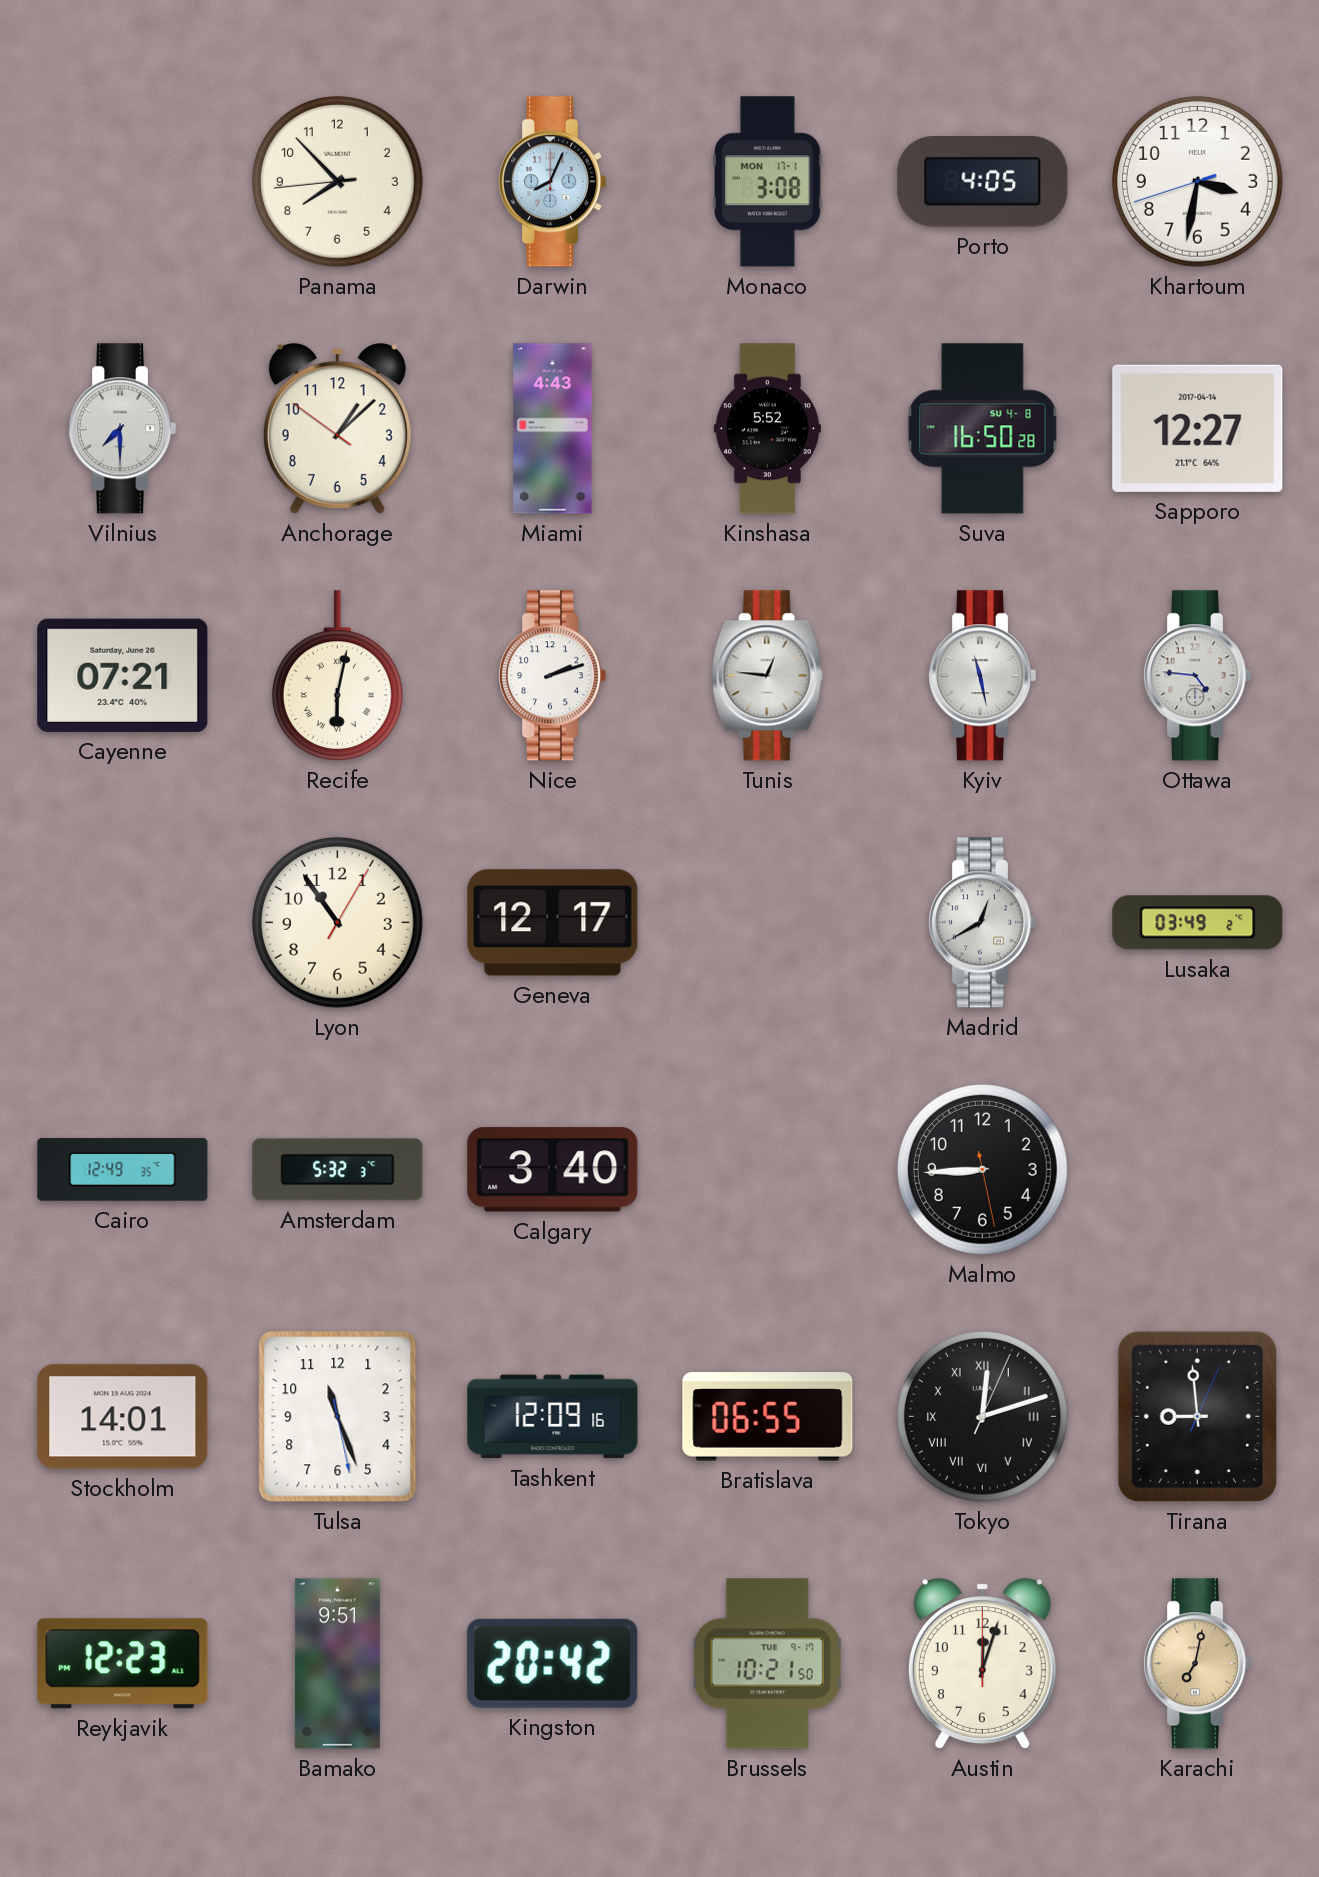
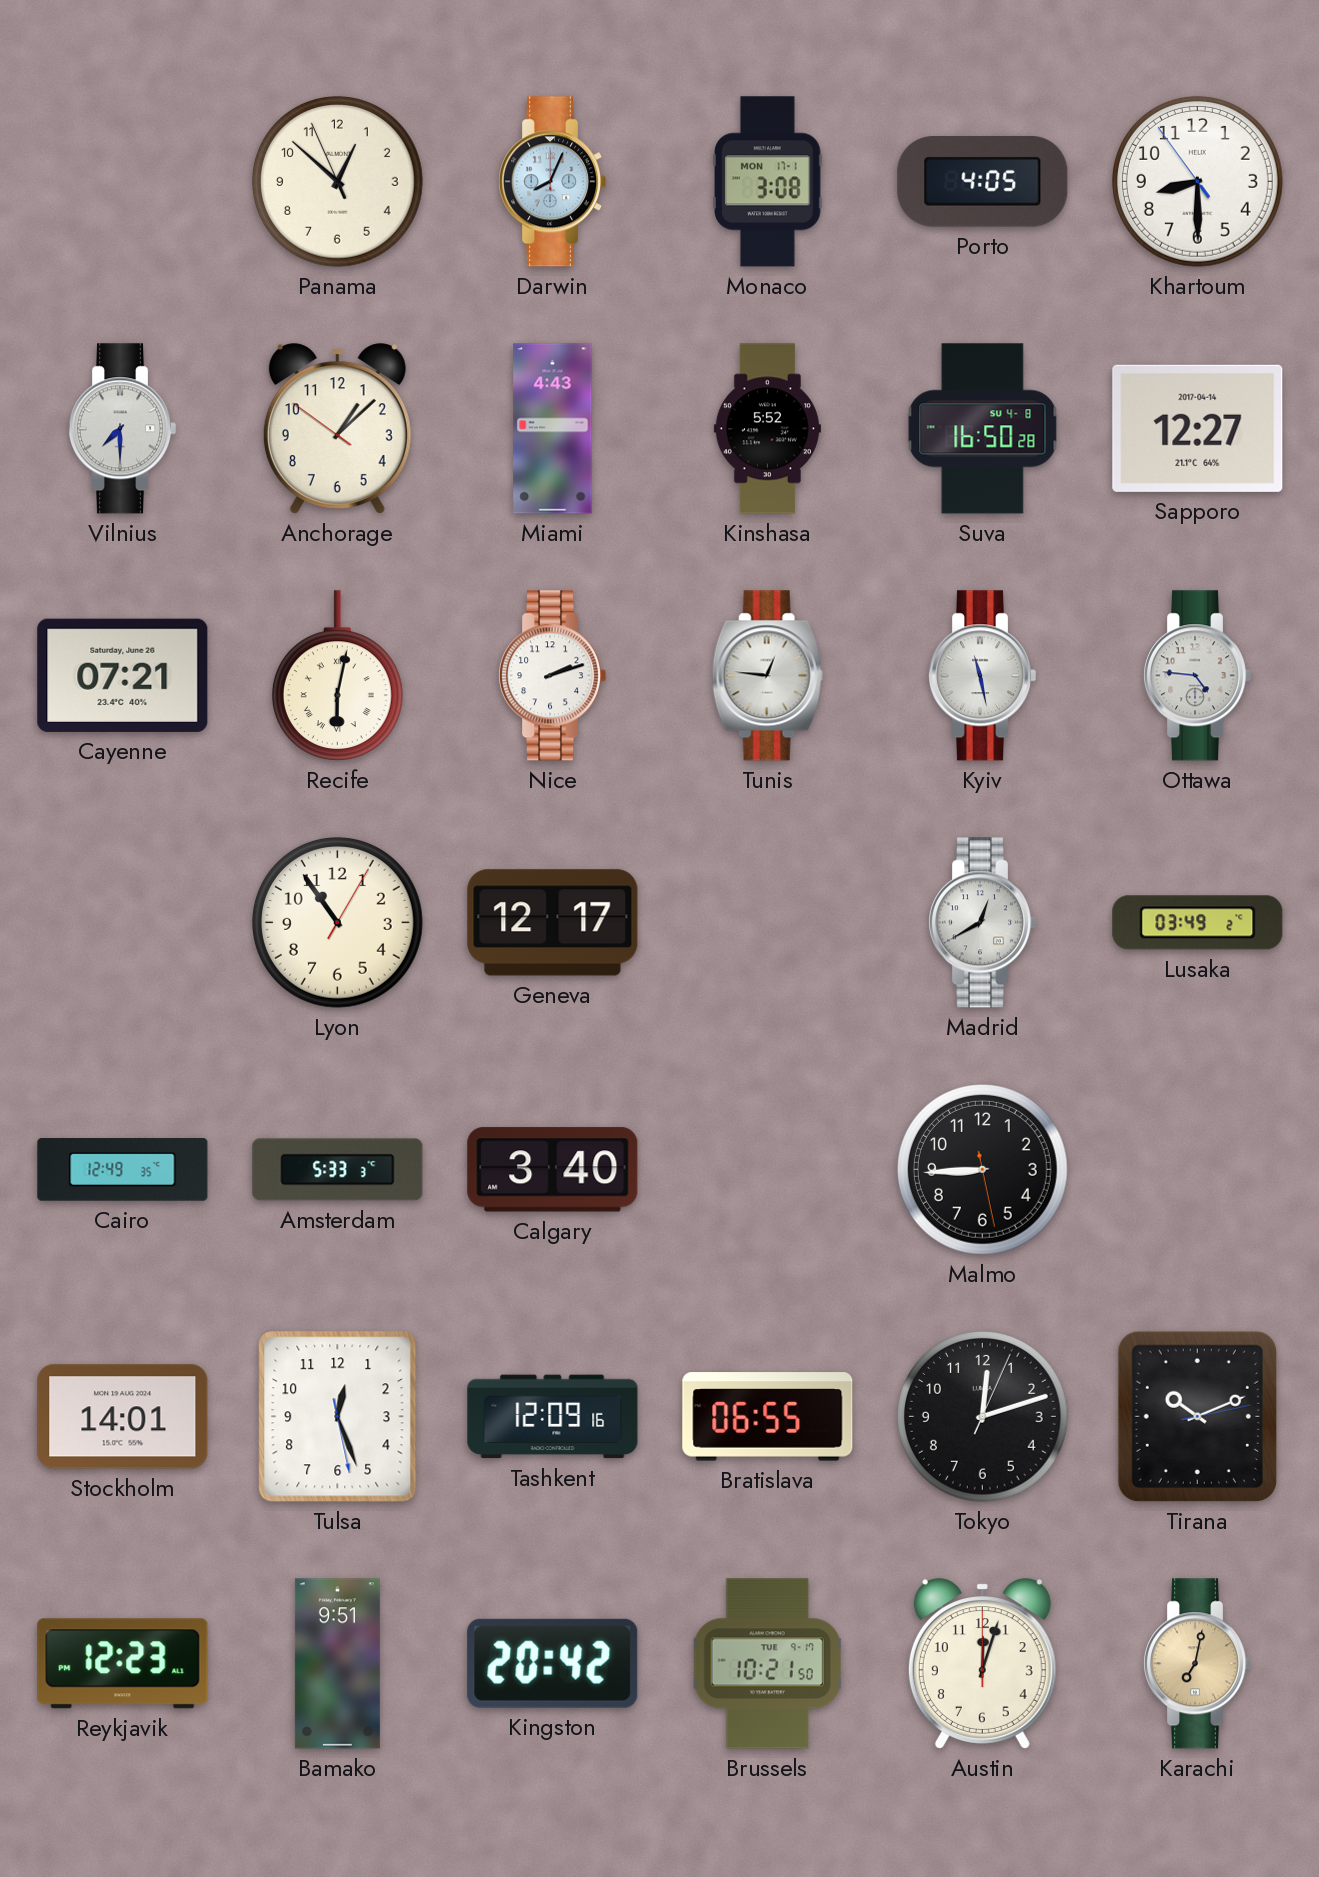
Panama: 7:52 -> 12:51
Khartoum: 3:31 -> 8:29
Amsterdam: 5:32 -> 5:33
Tulsa: 11:26 -> 12:26
Tokyo numerals: Roman -> Arabic
Tirana: 8:59 -> 10:11
